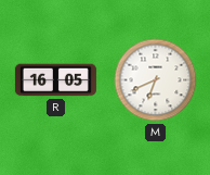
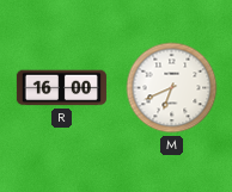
R: 16:05 -> 16:00
